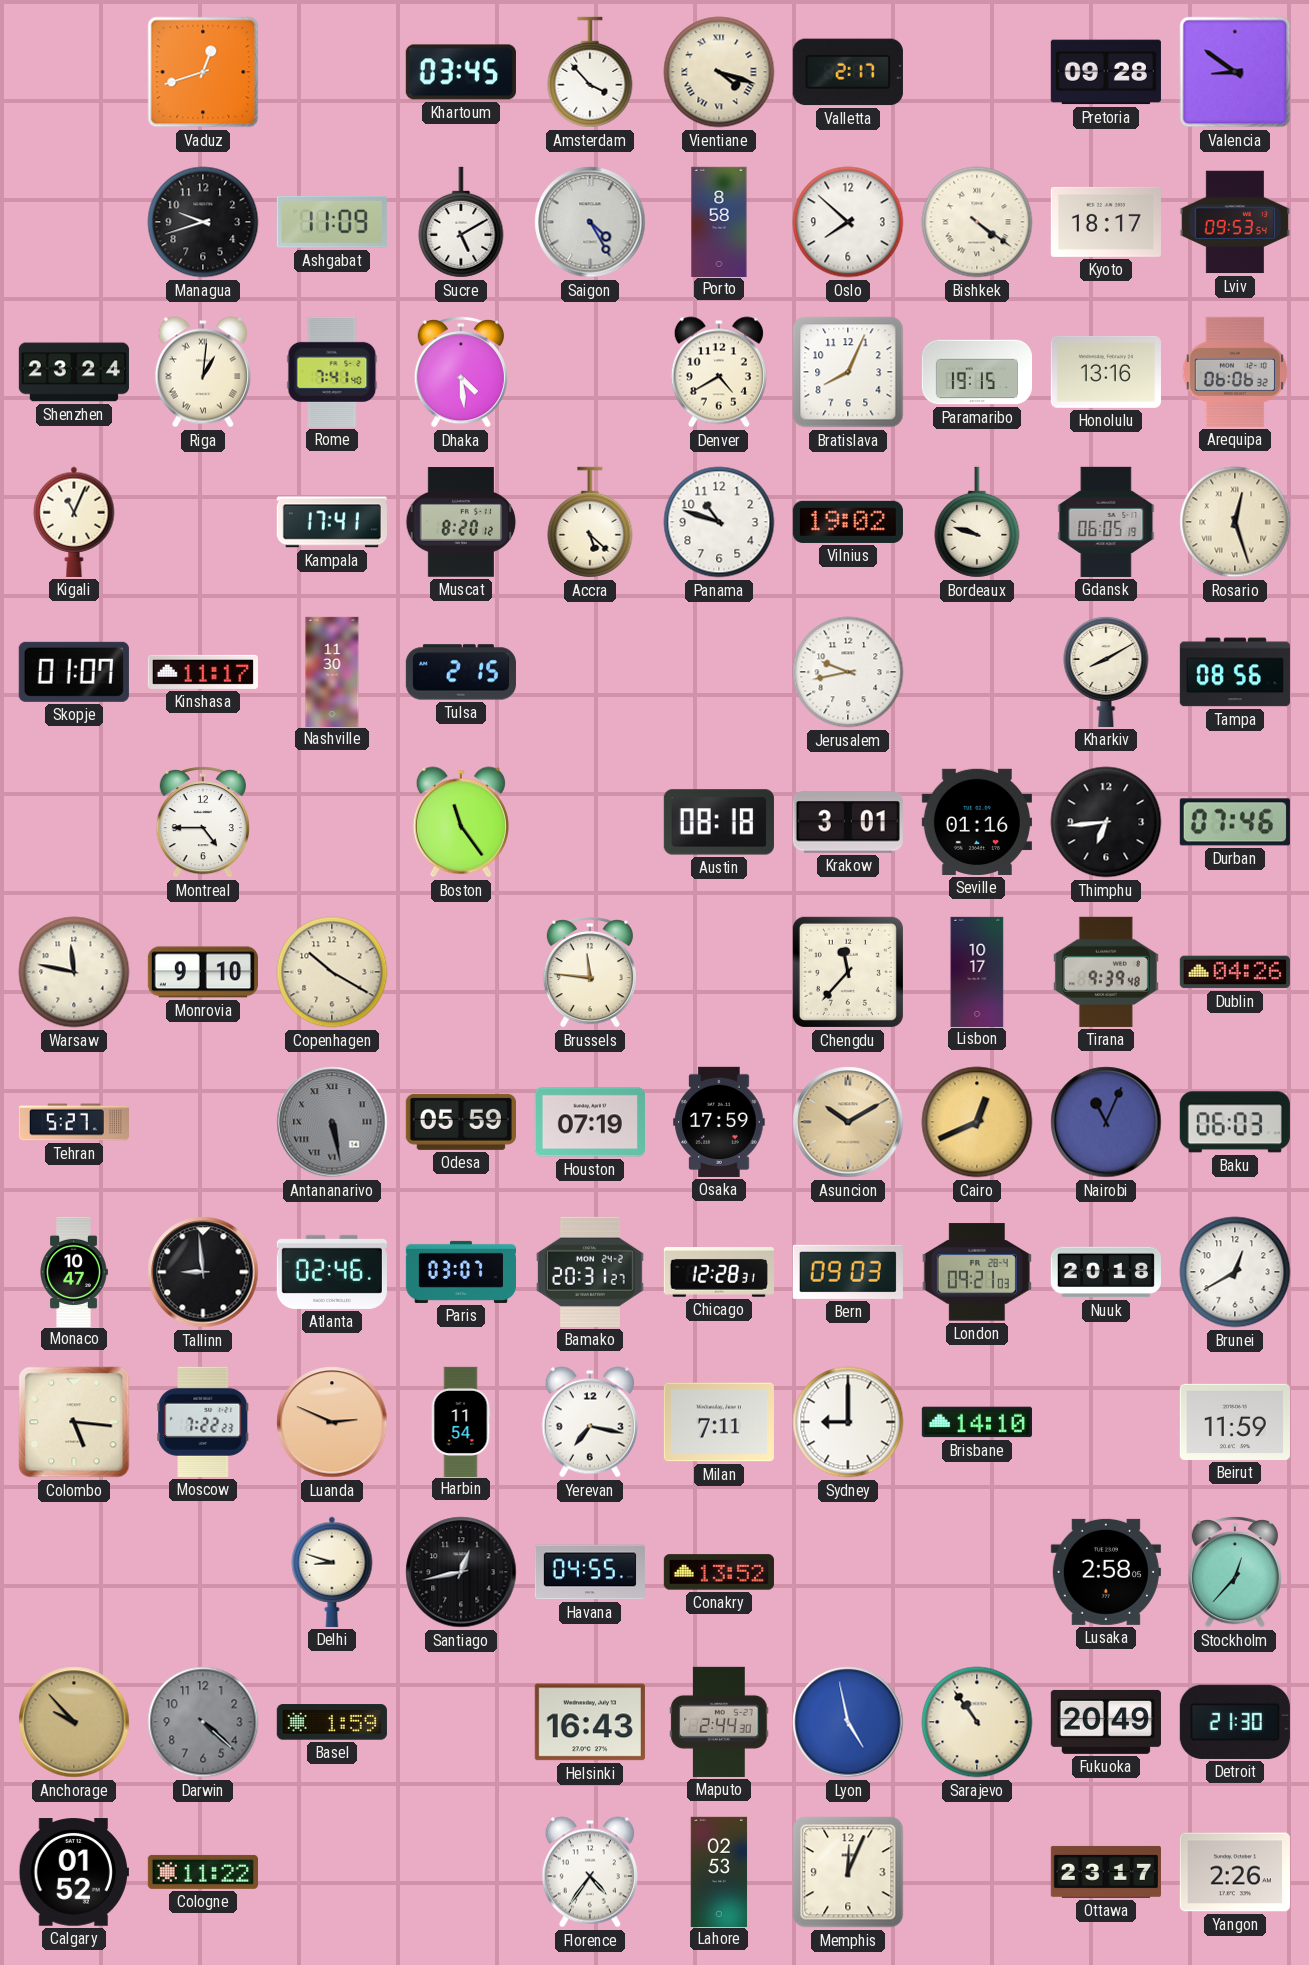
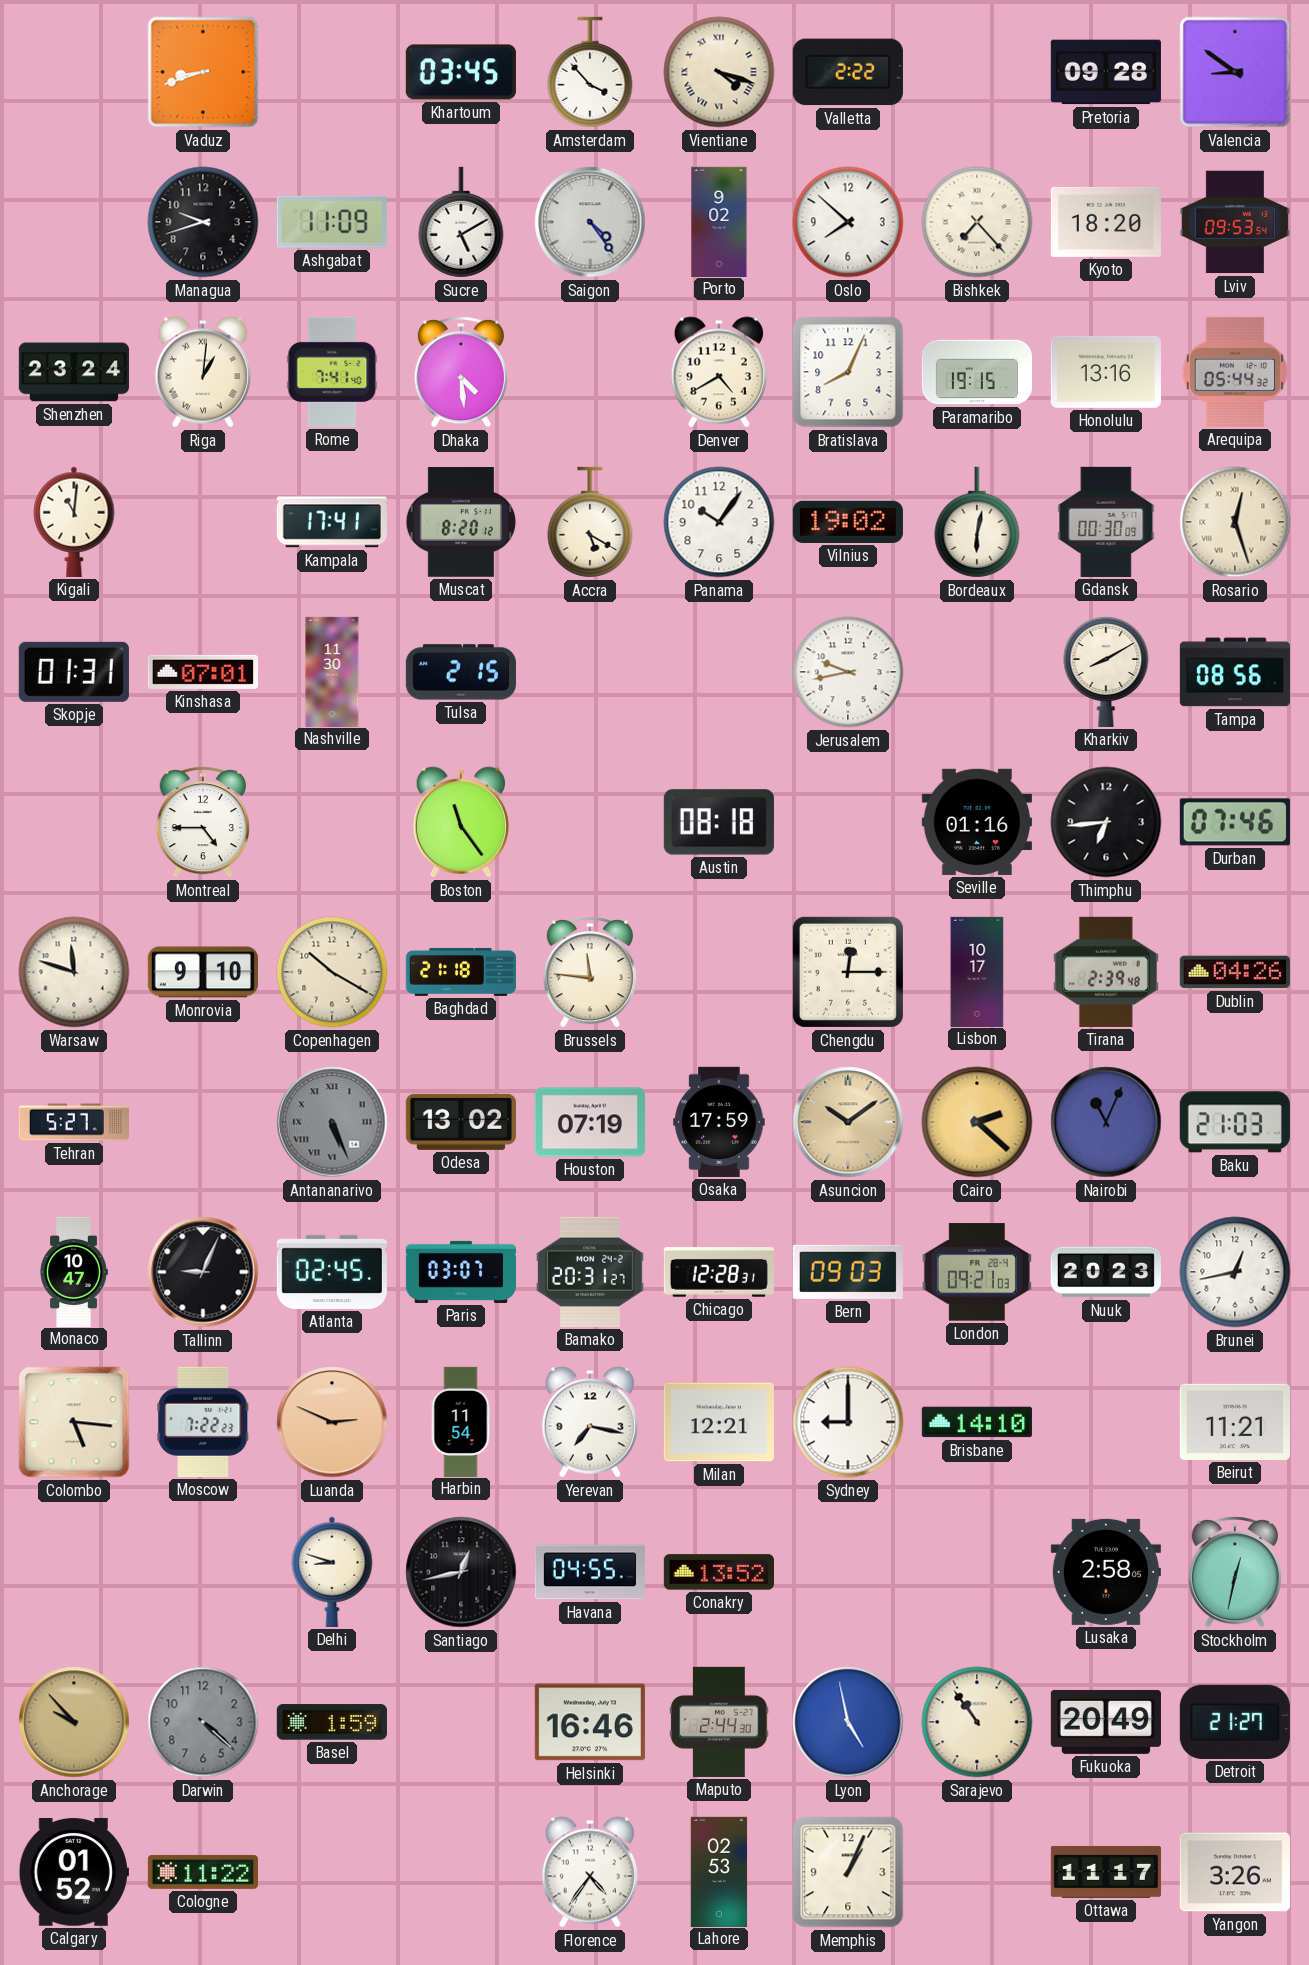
Vaduz: 12:42 -> 8:42
Valletta: 2:17 -> 2:22
Saigon: 4:25 -> 4:24
Porto: 8:58 -> 9:02
Bishkek: 4:21 -> 7:23
Kyoto: 18:17 -> 18:20
Arequipa: 06:06 -> 05:44
Kigali: 11:04 -> 11:01
Accra: 5:22 -> 5:20
Panama: 10:48 -> 10:06
Bordeaux: 9:48 -> 6:02
Gdansk: 06:05 -> 00:30
Skopje: 01:07 -> 01:31
Kinshasa: 11:17 -> 07:01
Krakow: 3:01 -> none
Warsaw: 11:47 -> 11:48
Baghdad: none -> 21:18
Chengdu: 11:37 -> 12:15
Tirana: 9:39 -> 2:39
Antananarivo: 5:28 -> 5:26
Odesa: 05:59 -> 13:02
Asuncion: 10:10 -> 10:09
Cairo: 12:41 -> 2:22
Baku: 06:03 -> 21:03
Tallinn: 8:59 -> 9:04
Atlanta: 02:46 -> 02:45
Nuuk: 20:18 -> 20:23
Brunei: 12:40 -> 12:43
Milan: 7:11 -> 12:21
Beirut: 11:59 -> 11:21
Stockholm: 12:37 -> 12:32
Helsinki: 16:43 -> 16:46
Detroit: 21:30 -> 21:27
Memphis: 12:04 -> 1:04
Ottawa: 23:17 -> 11:17
Yangon: 2:26 -> 3:26
